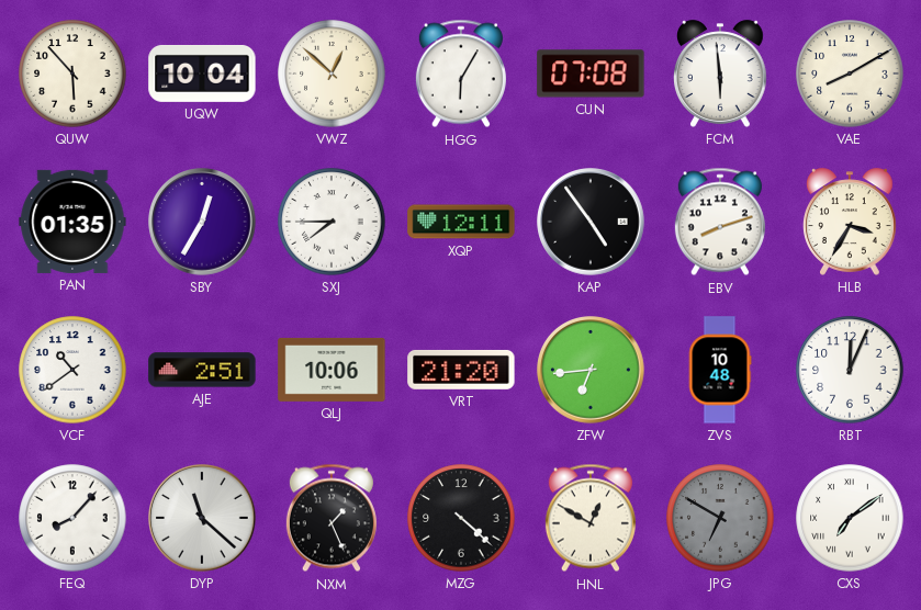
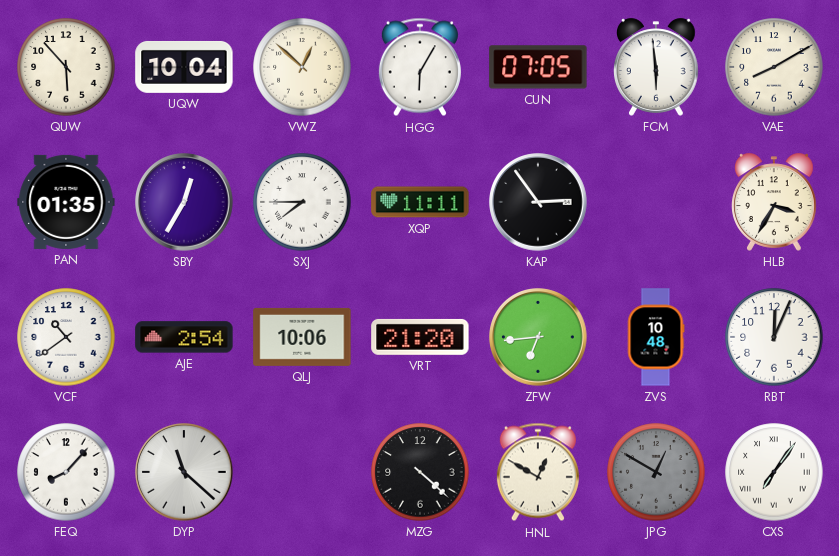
CUN: 07:08 -> 07:05
XQP: 12:11 -> 11:11
KAP: 4:54 -> 2:54
EBV: 8:12 -> none
AJE: 2:51 -> 2:54
NXM: 1:26 -> none
JPG: 6:50 -> 12:50
CXS: 7:09 -> 7:06
